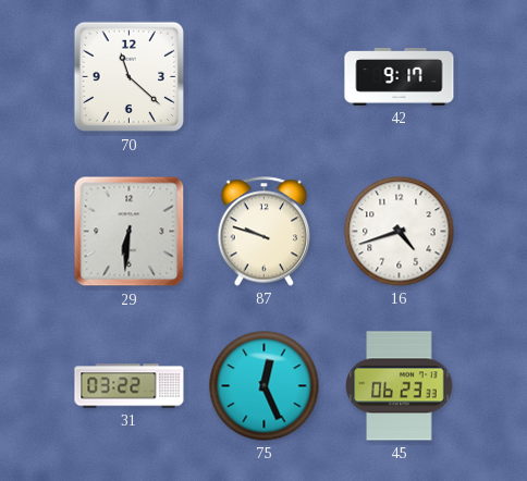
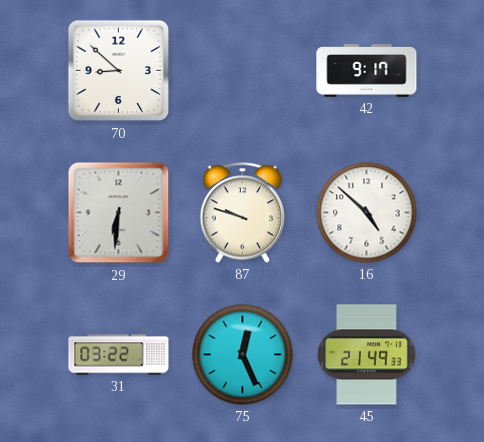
70: 11:22 -> 8:52
16: 4:42 -> 4:52
45: 06:23 -> 21:49
